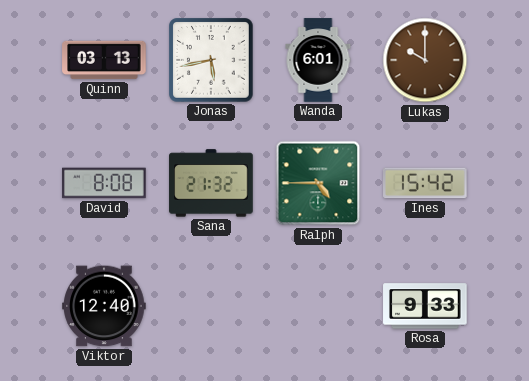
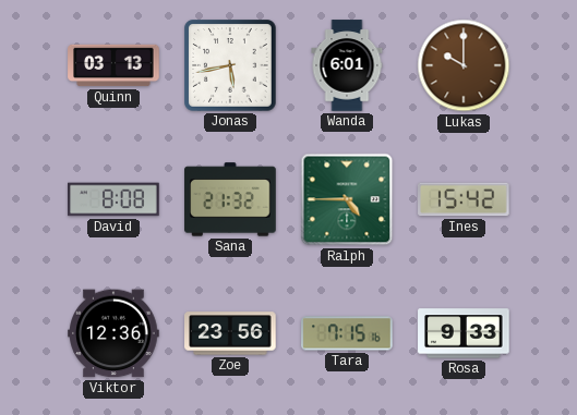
Viktor: 12:40 -> 12:36
Zoe: none -> 23:56
Tara: none -> 7:15
